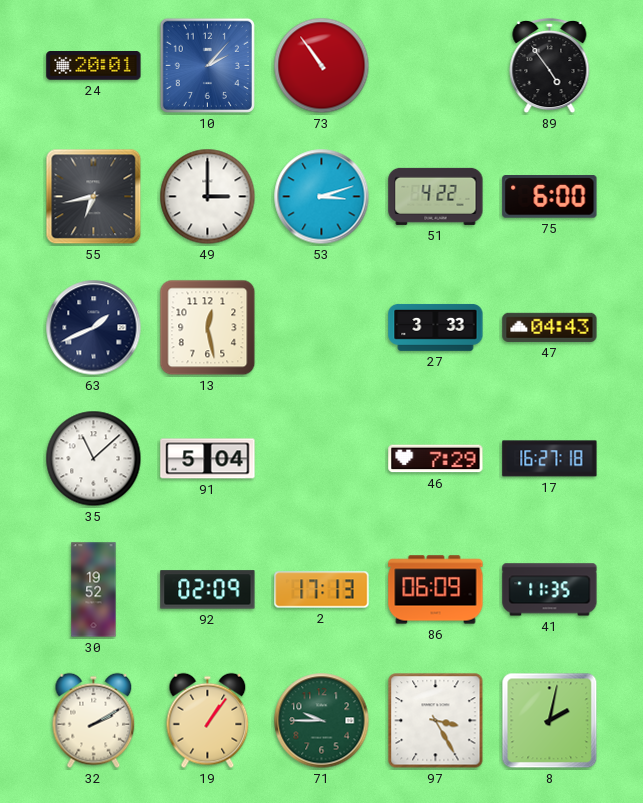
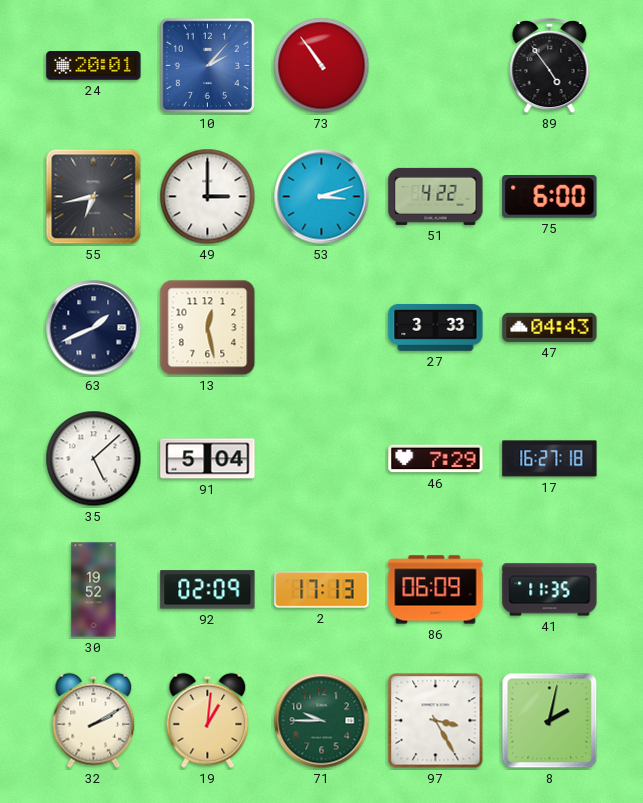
35: 11:08 -> 5:08
19: 1:06 -> 1:01
